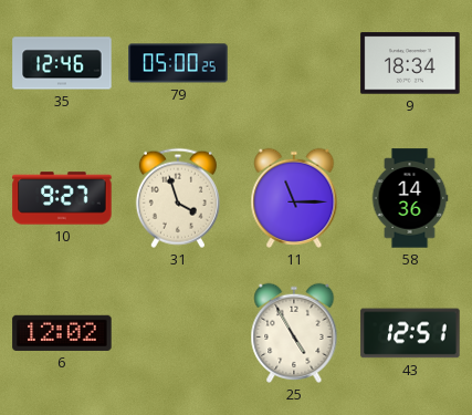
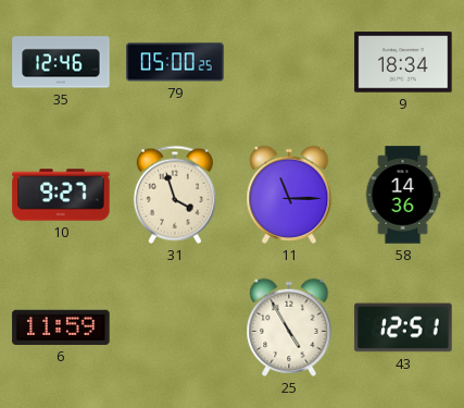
6: 12:02 -> 11:59
